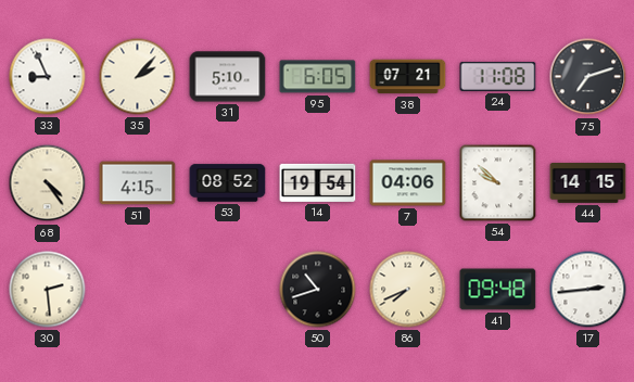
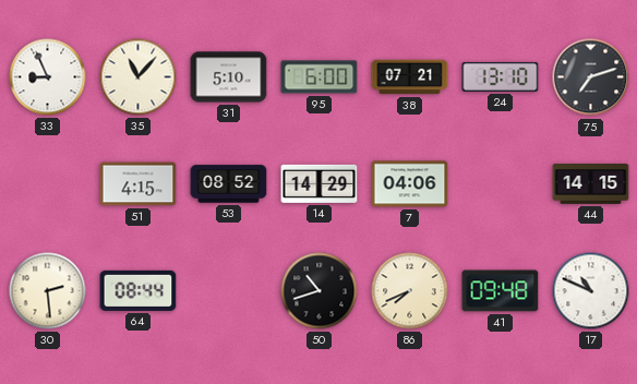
35: 2:07 -> 11:07
95: 6:05 -> 6:00
24: 11:08 -> 13:10
68: 4:24 -> none
14: 19:54 -> 14:29
54: 9:52 -> none
64: none -> 08:44
17: 2:44 -> 10:49
